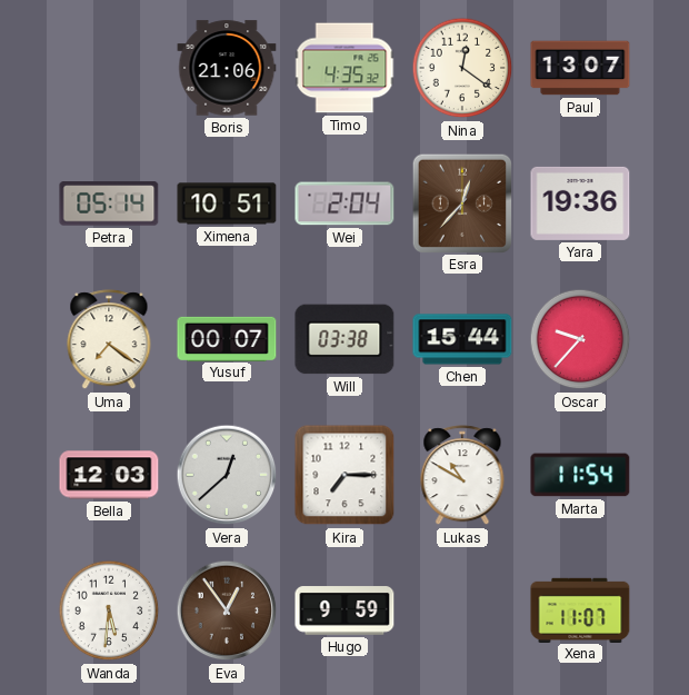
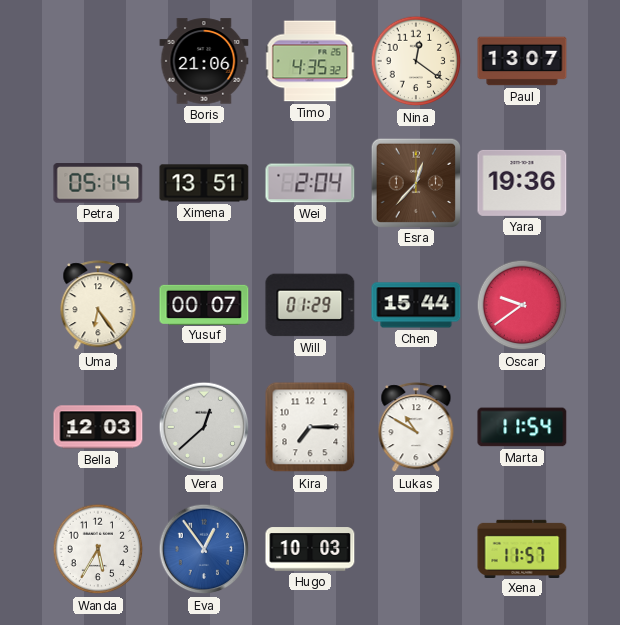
Ximena: 10:51 -> 13:51
Uma: 7:21 -> 6:24
Will: 03:38 -> 01:29
Oscar: 9:37 -> 9:39
Wanda: 5:31 -> 5:35
Eva dial: brown -> blue
Hugo: 9:59 -> 10:03
Xena: 11:07 -> 11:57
